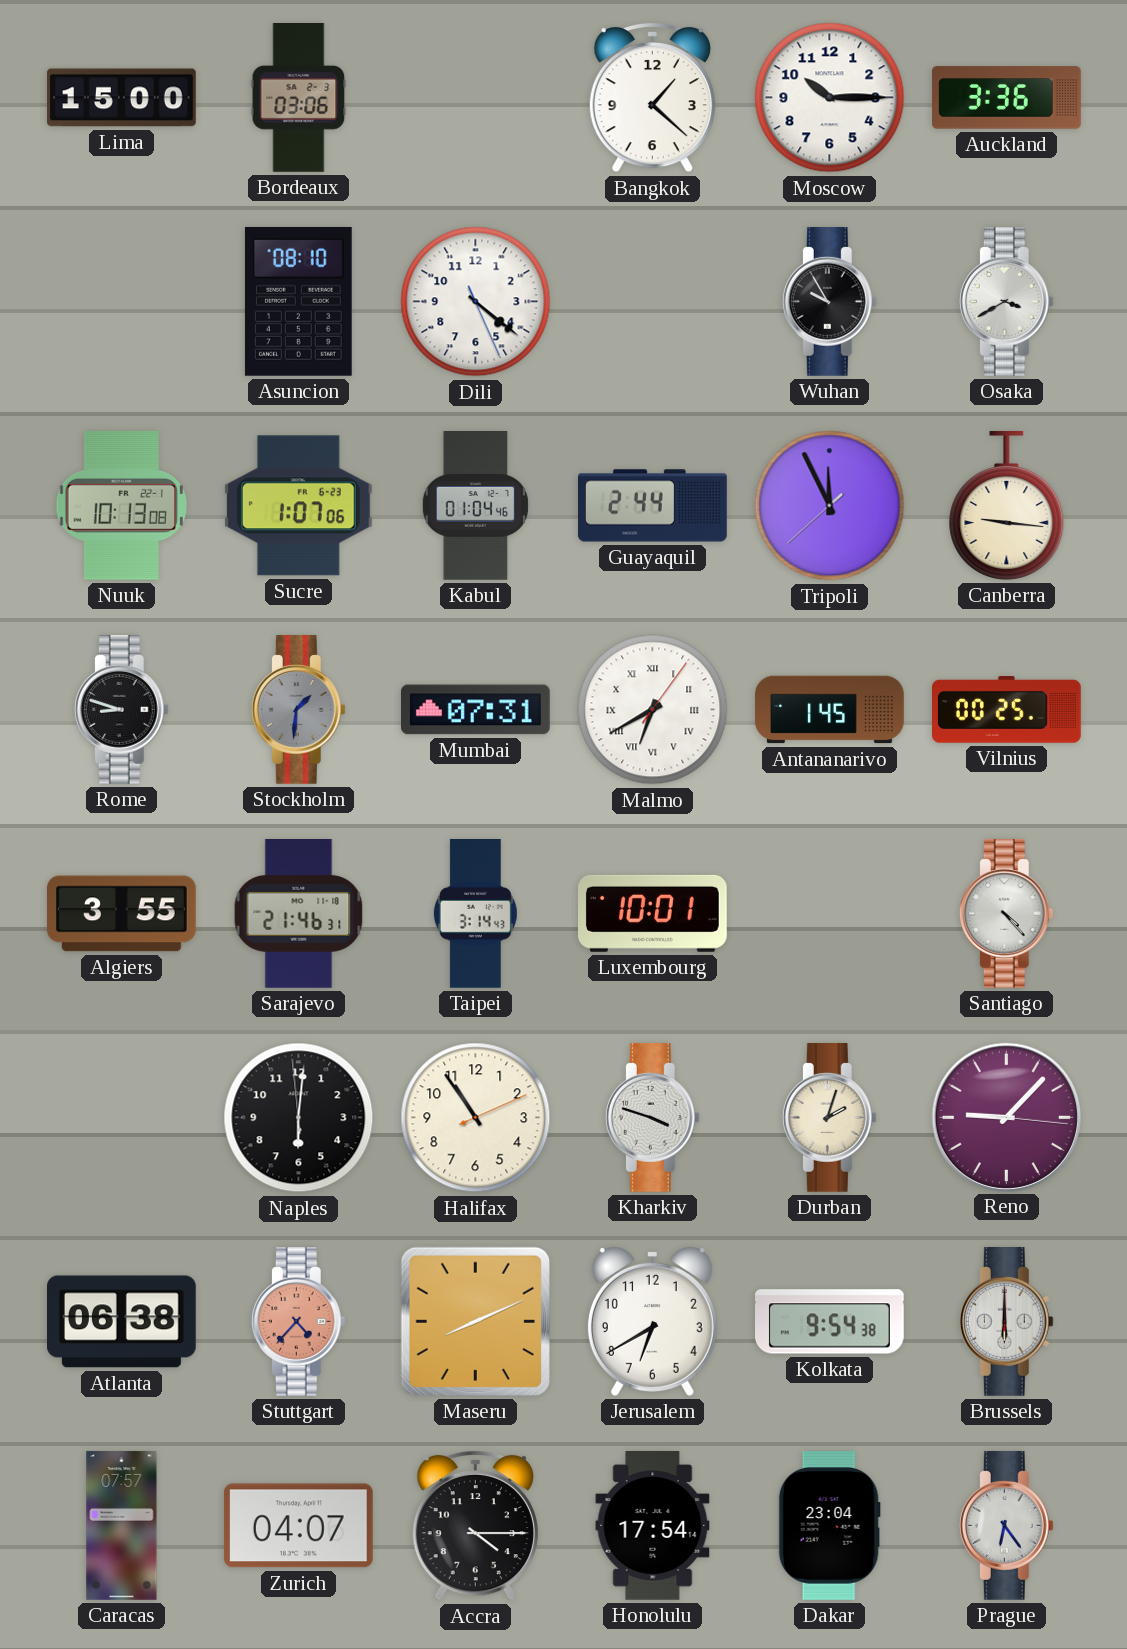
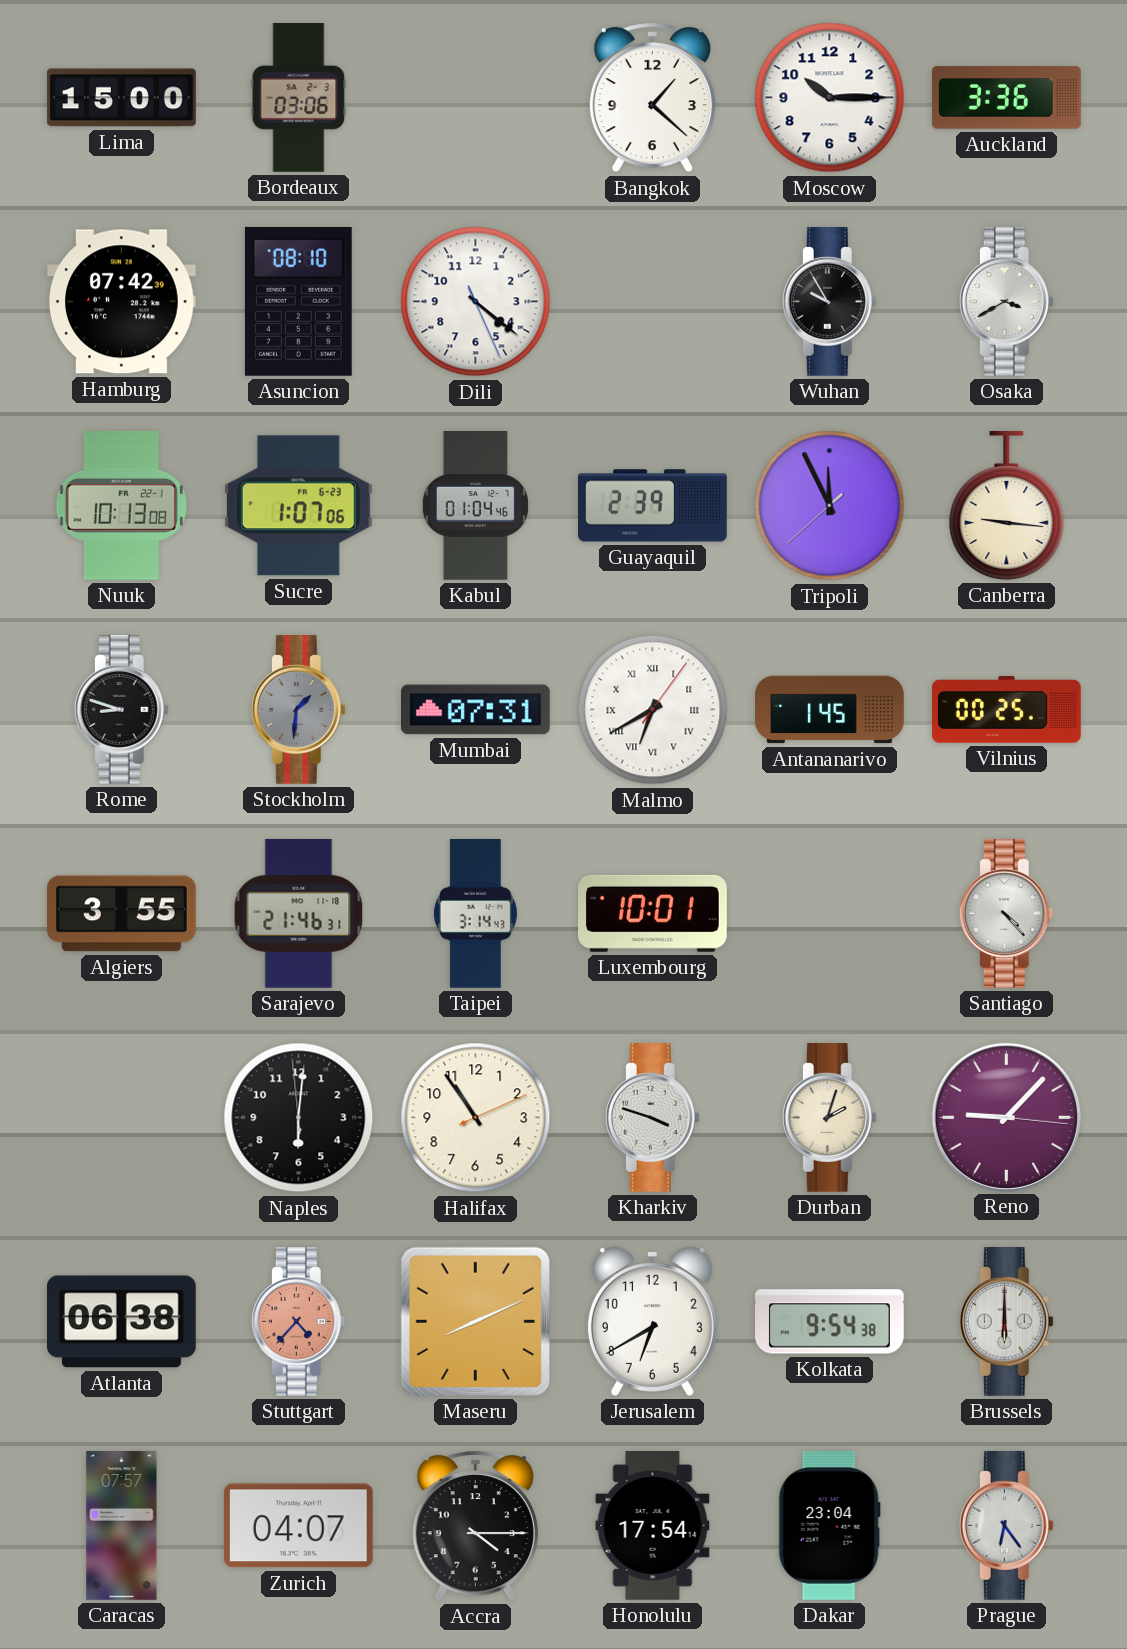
Hamburg: none -> 07:42
Guayaquil: 2:44 -> 2:39
